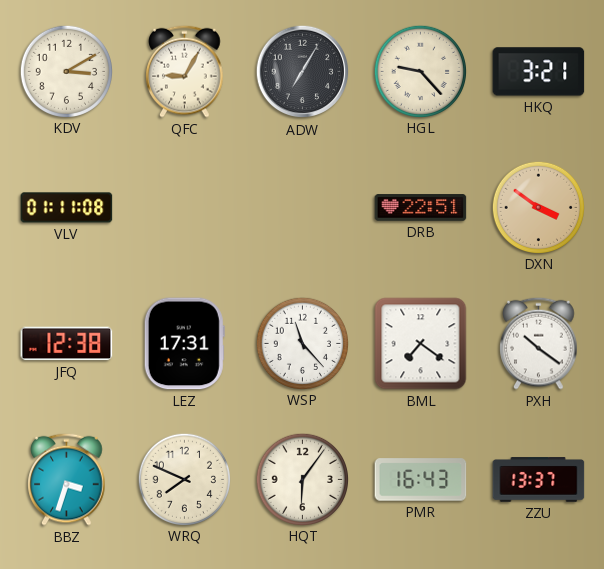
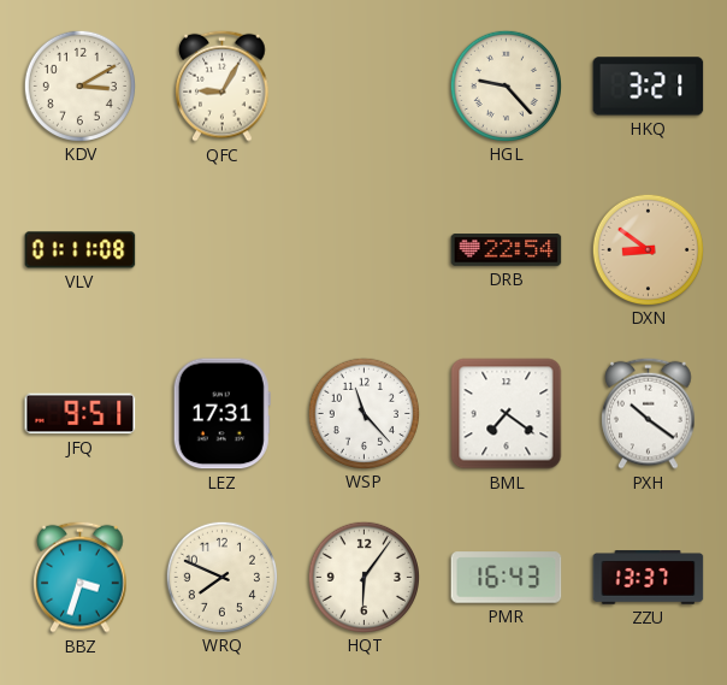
ADW: 7:05 -> none
DRB: 22:51 -> 22:54
DXN: 3:51 -> 8:51
JFQ: 12:38 -> 9:51
